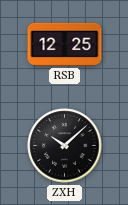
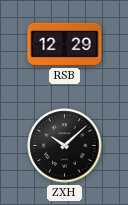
RSB: 12:25 -> 12:29
